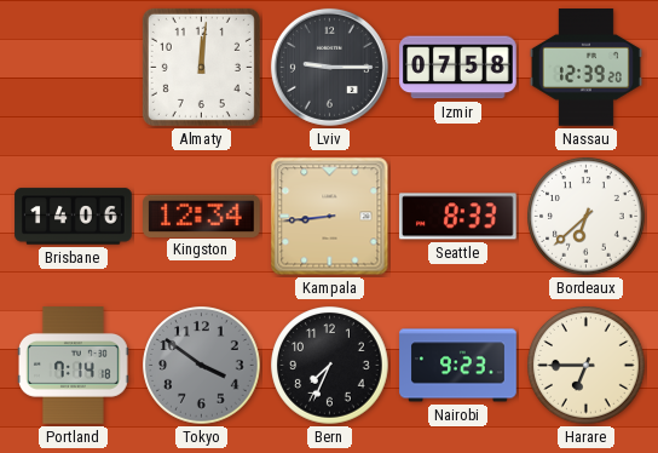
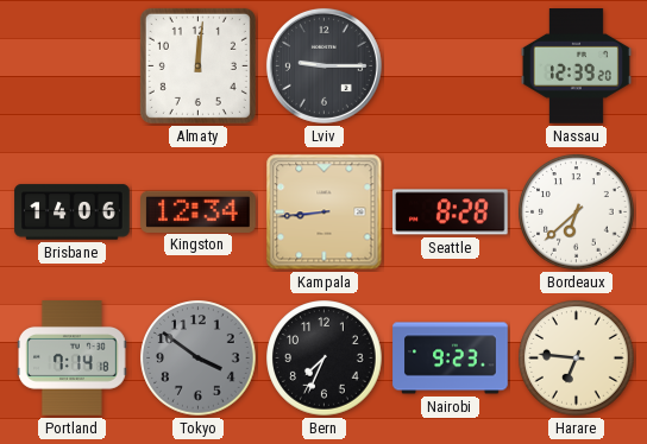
Izmir: 07:58 -> none
Seattle: 8:33 -> 8:28
Harare: 6:45 -> 6:46
